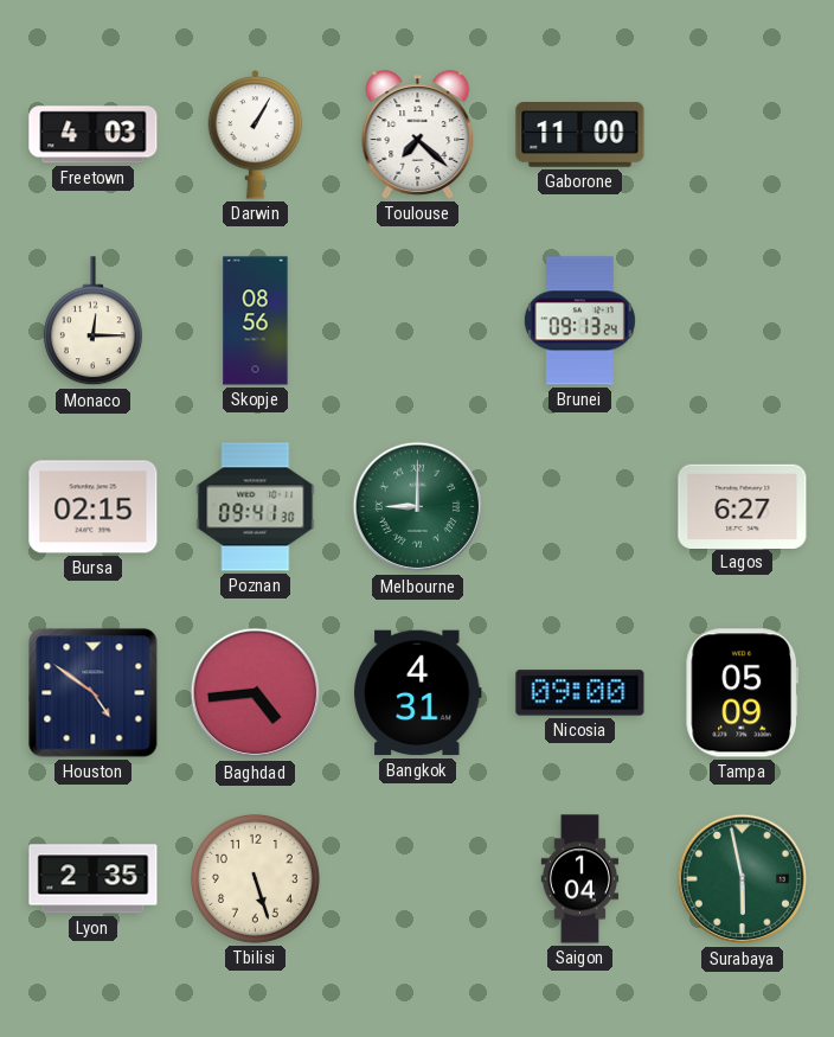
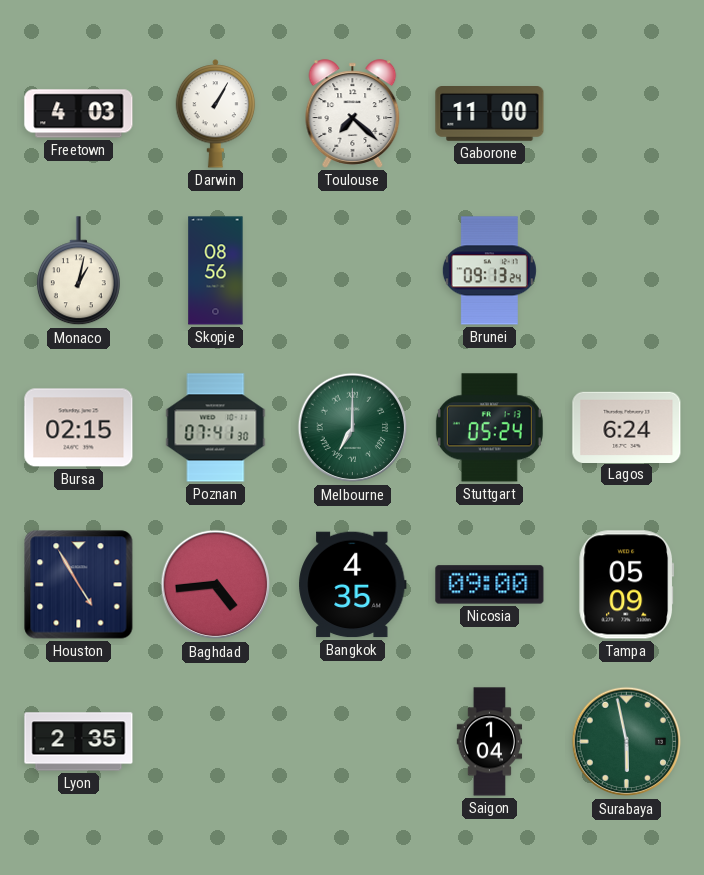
Monaco: 12:15 -> 1:02
Poznan: 09:41 -> 07:41
Melbourne: 9:00 -> 7:00
Stuttgart: none -> 05:24
Lagos: 6:27 -> 6:24
Houston: 4:51 -> 4:55
Bangkok: 4:31 -> 4:35
Tbilisi: 5:27 -> none
